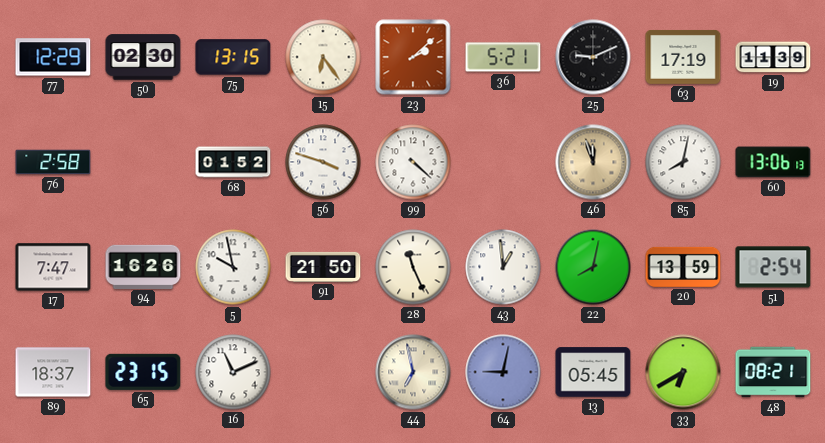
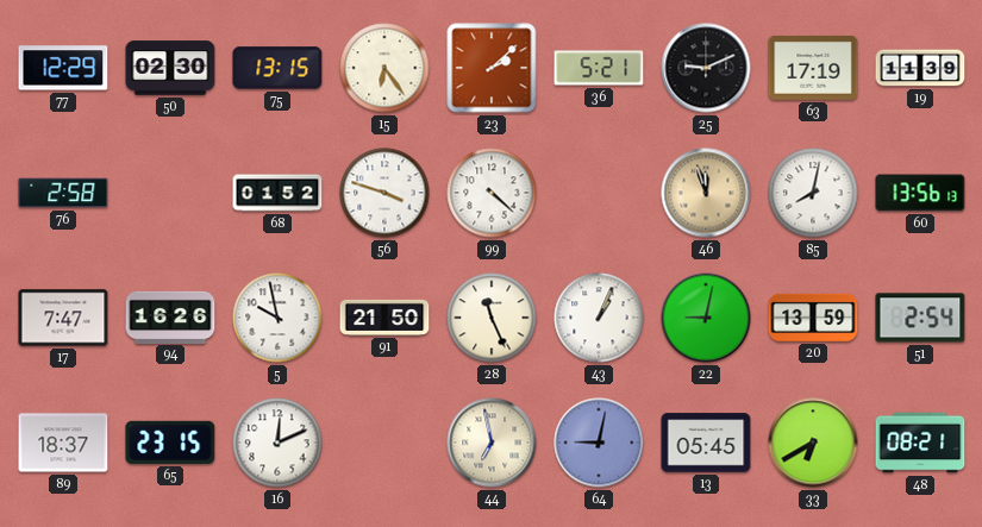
60: 13:06 -> 13:56
43: 12:59 -> 1:04
22: 8:02 -> 9:02
16: 11:11 -> 12:11
